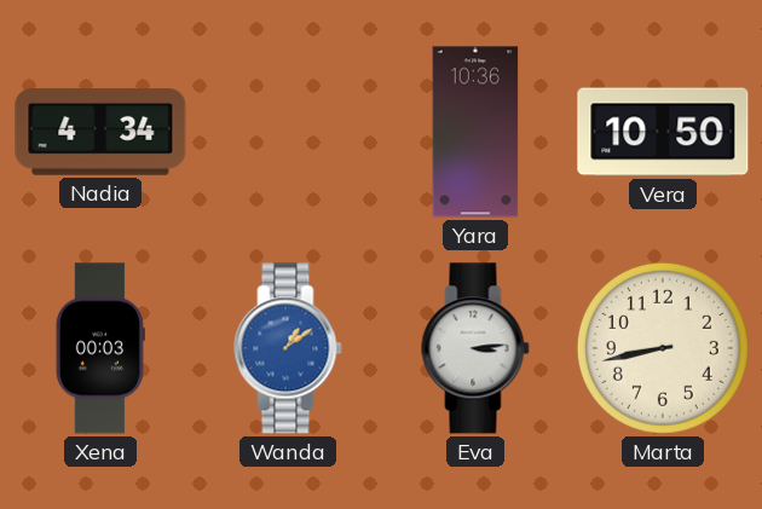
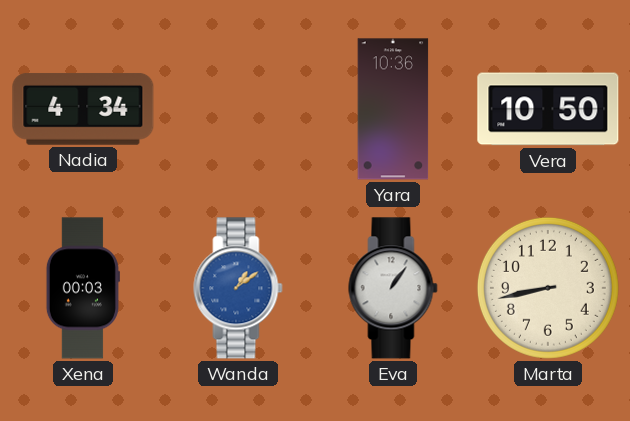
Eva: 3:14 -> 1:06
